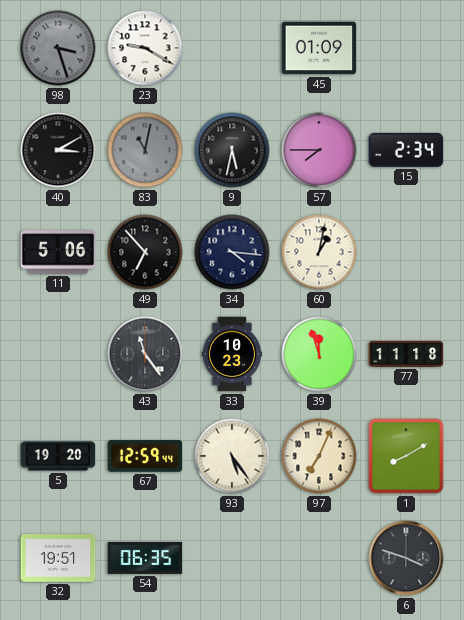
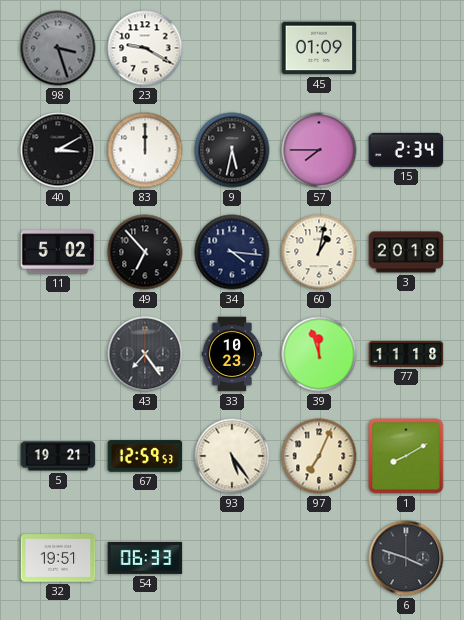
83: 11:02 -> 12:00
83 dial: grey -> white
11: 5:06 -> 5:02
3: none -> 20:18
43: 11:24 -> 7:24
5: 19:20 -> 19:21
67: 12:59:44 -> 12:59:53
54: 06:35 -> 06:33
